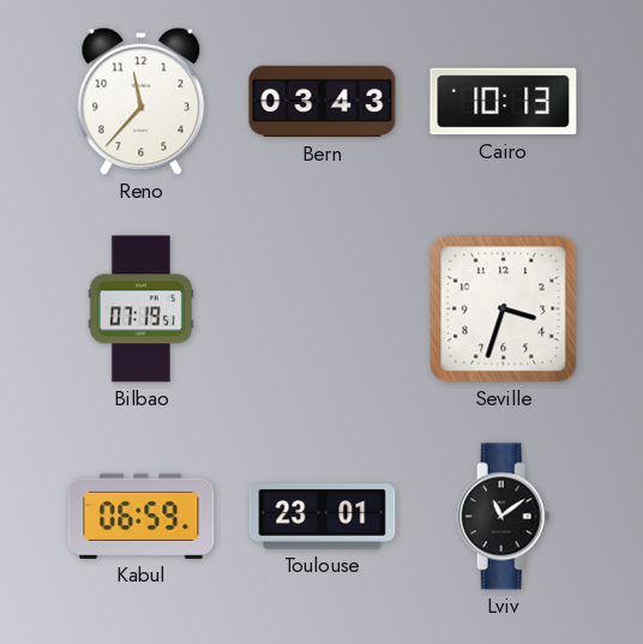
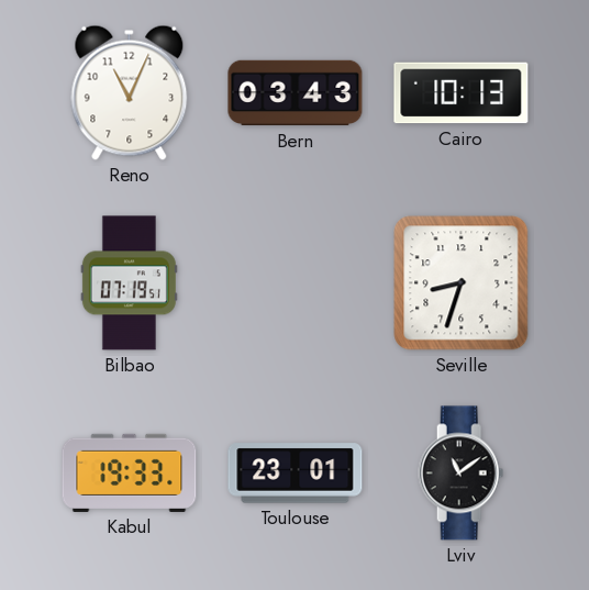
Reno: 11:37 -> 11:04
Seville: 3:33 -> 8:33
Kabul: 06:59 -> 19:33
